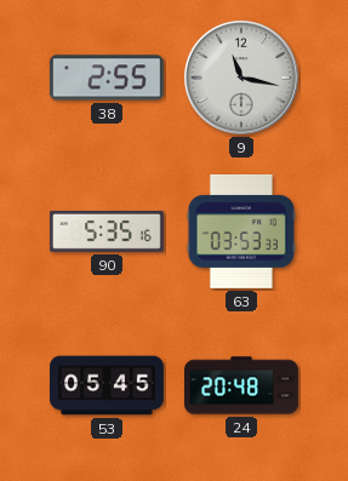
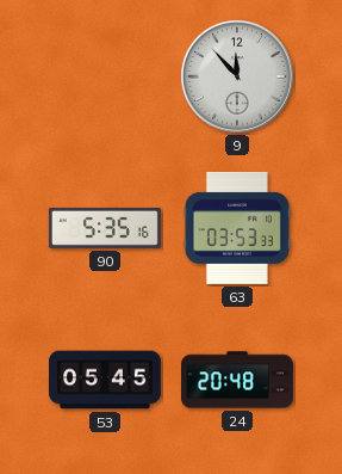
38: 2:55 -> none
9: 11:17 -> 11:53
